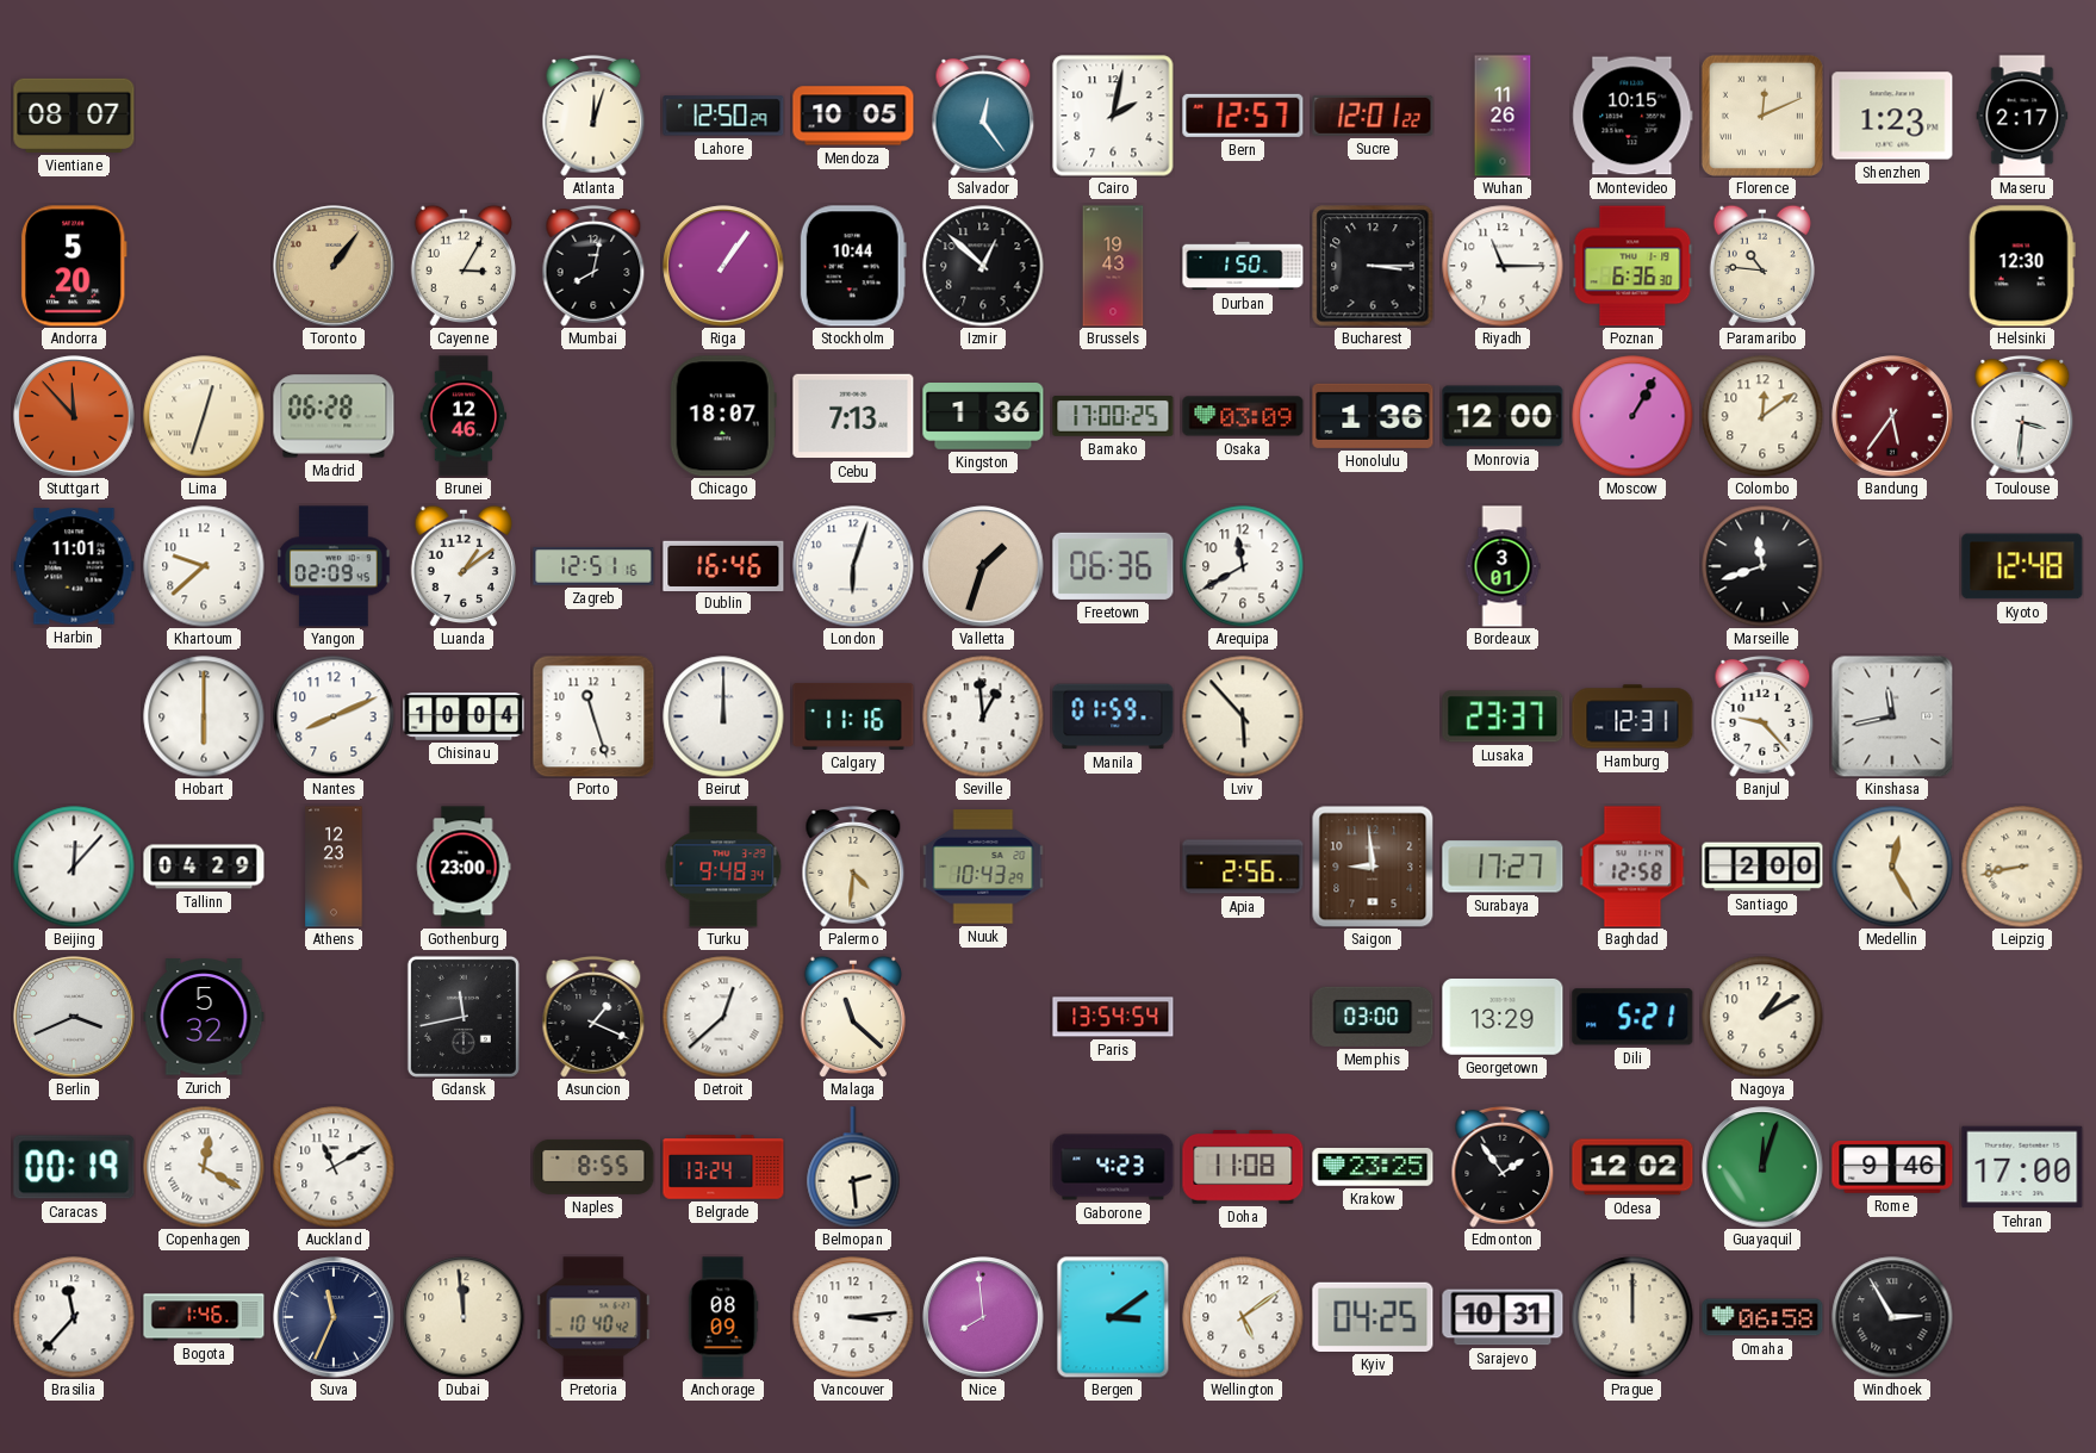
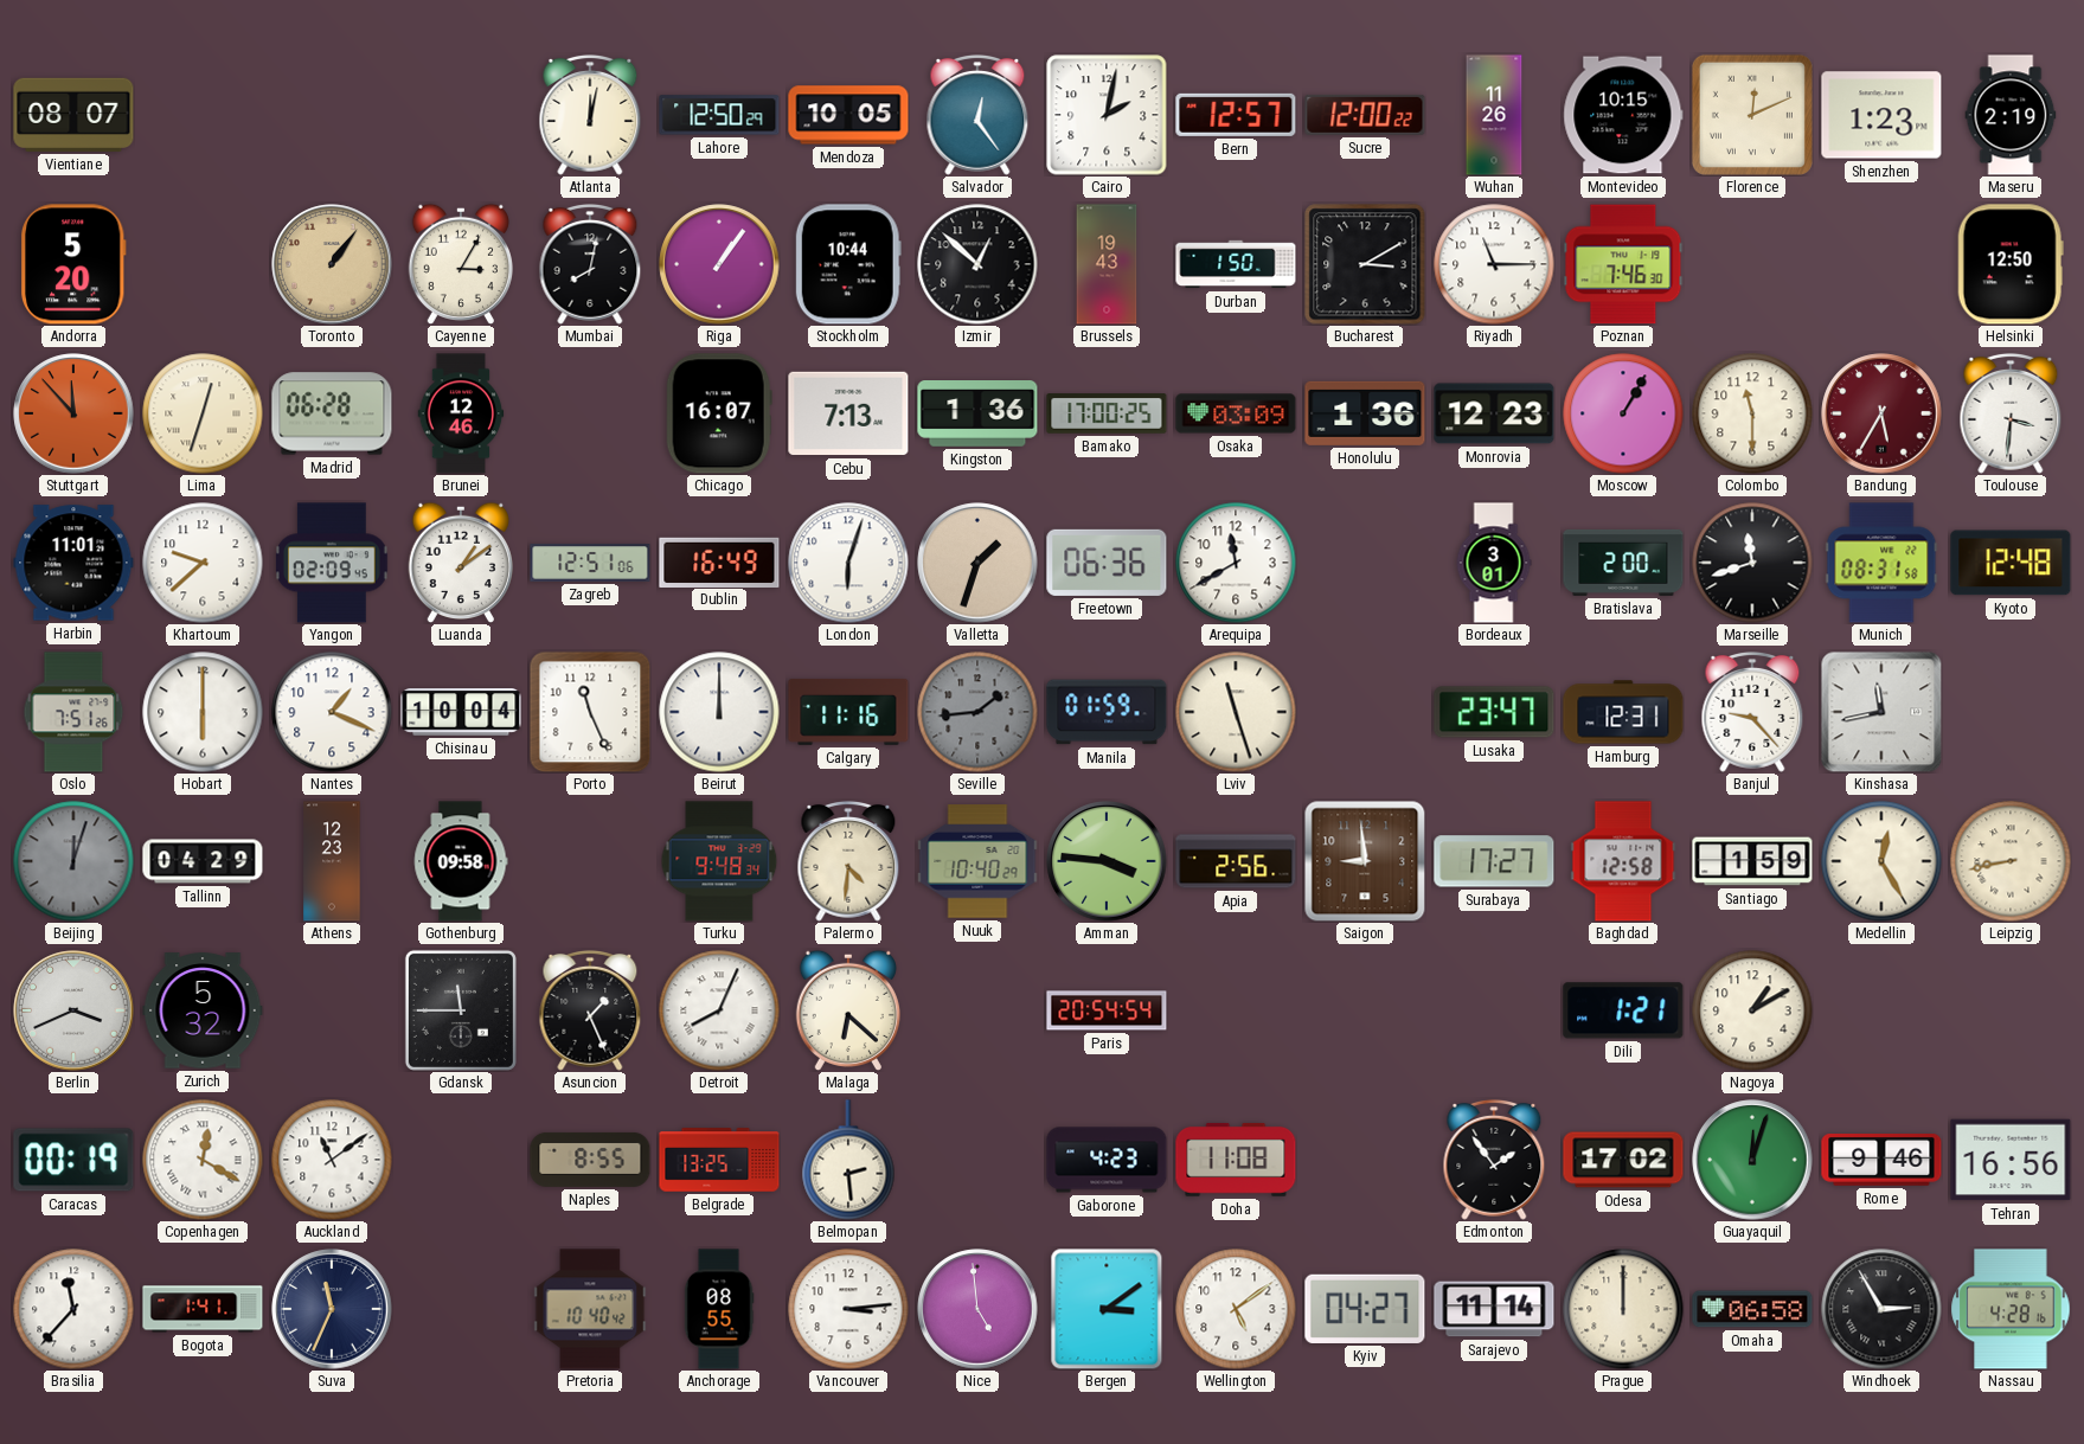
Atlanta: 12:03 -> 12:02
Sucre: 12:01 -> 12:00
Maseru: 2:17 -> 2:19
Bucharest: 3:15 -> 3:10
Poznan: 6:36 -> 7:46
Paramaribo: 10:46 -> none
Helsinki: 12:30 -> 12:50
Chicago: 18:07 -> 16:07
Monrovia: 12:00 -> 12:23
Colombo: 12:09 -> 11:30
Bandung: 5:36 -> 5:35
Zagreb: 12:51:16 -> 12:51:06
Dublin: 16:46 -> 16:49
Bratislava: none -> 2:00
Munich: none -> 08:31
Oslo: none -> 7:51
Nantes: 8:11 -> 1:19
Porto: 11:27 -> 11:26
Seville: 12:59 -> 1:44
Seville dial: white -> grey
Lviv: 5:53 -> 11:27
Lusaka: 23:37 -> 23:47
Beijing: 12:07 -> 12:03
Beijing dial: white -> grey
Gothenburg: 23:00 -> 09:58
Nuuk: 10:43 -> 10:40
Amman: none -> 3:46
Santiago: 2:00 -> 1:59
Gdansk: 11:43 -> 11:45
Asuncion: 1:19 -> 1:26
Detroit: 12:38 -> 8:04
Malaga: 11:22 -> 6:22
Paris: 13:54 -> 20:54
Memphis: 03:00 -> none
Georgetown: 13:29 -> none
Dili: 5:21 -> 1:21
Auckland: 11:10 -> 11:09
Belgrade: 13:24 -> 13:25
Krakow: 23:25 -> none
Odesa: 12:02 -> 17:02
Tehran: 17:00 -> 16:56
Bogota: 1:46 -> 1:41
Dubai: 11:59 -> none
Anchorage: 08:09 -> 08:55
Nice: 7:59 -> 4:59
Kyiv: 04:25 -> 04:27
Sarajevo: 10:31 -> 11:14
Nassau: none -> 4:28
